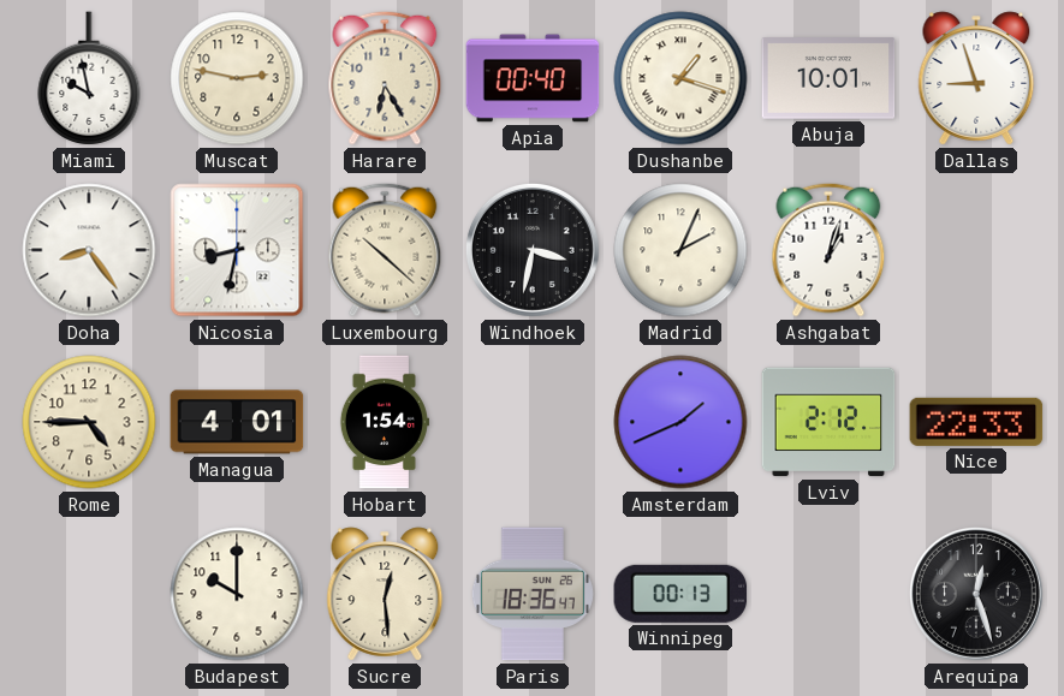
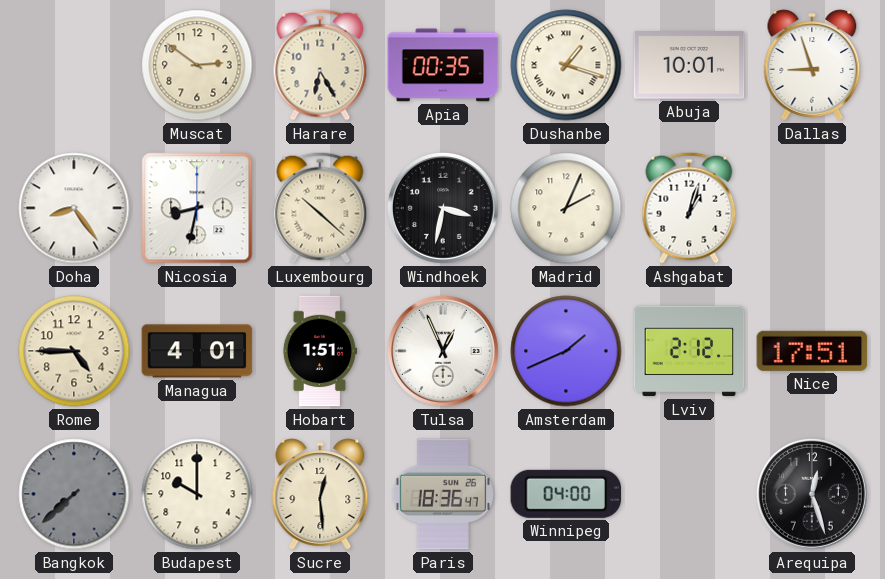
Miami: 9:58 -> none
Muscat: 2:47 -> 2:51
Apia: 00:40 -> 00:35
Hobart: 1:54 -> 1:51
Tulsa: none -> 12:56
Nice: 22:33 -> 17:51
Bangkok: none -> 7:38
Winnipeg: 00:13 -> 04:00
